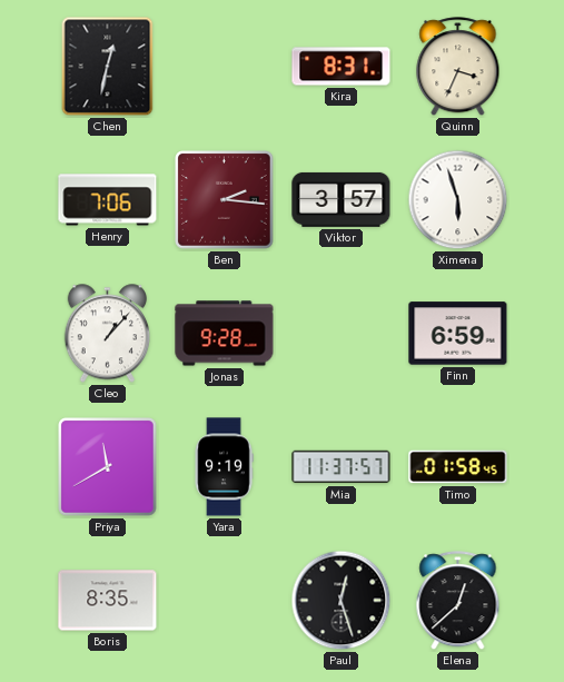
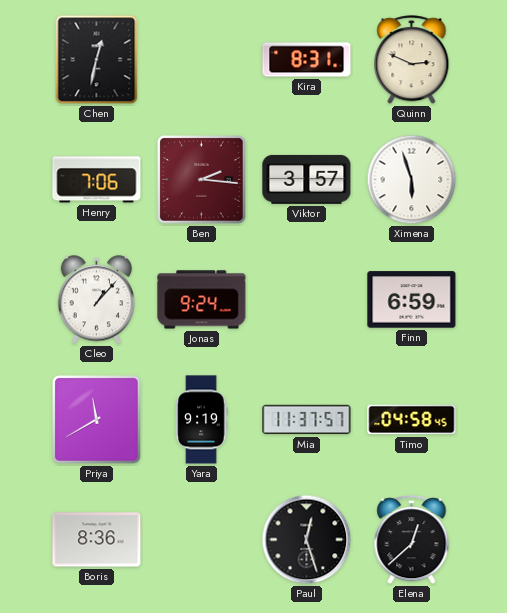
Quinn: 3:34 -> 2:49
Jonas: 9:28 -> 9:24
Timo: 01:58 -> 04:58
Boris: 8:35 -> 8:36
